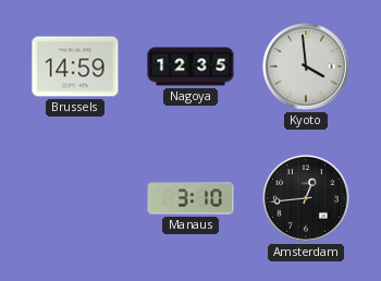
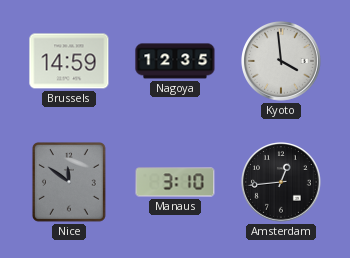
Nice: none -> 11:51
